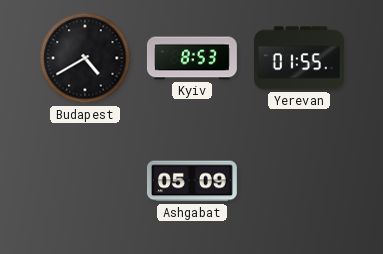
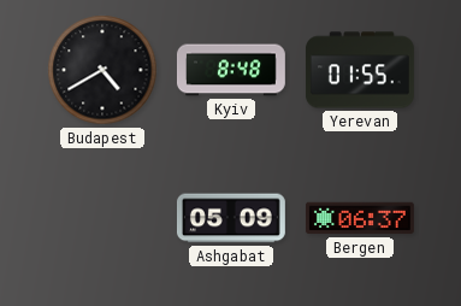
Kyiv: 8:53 -> 8:48
Bergen: none -> 06:37
